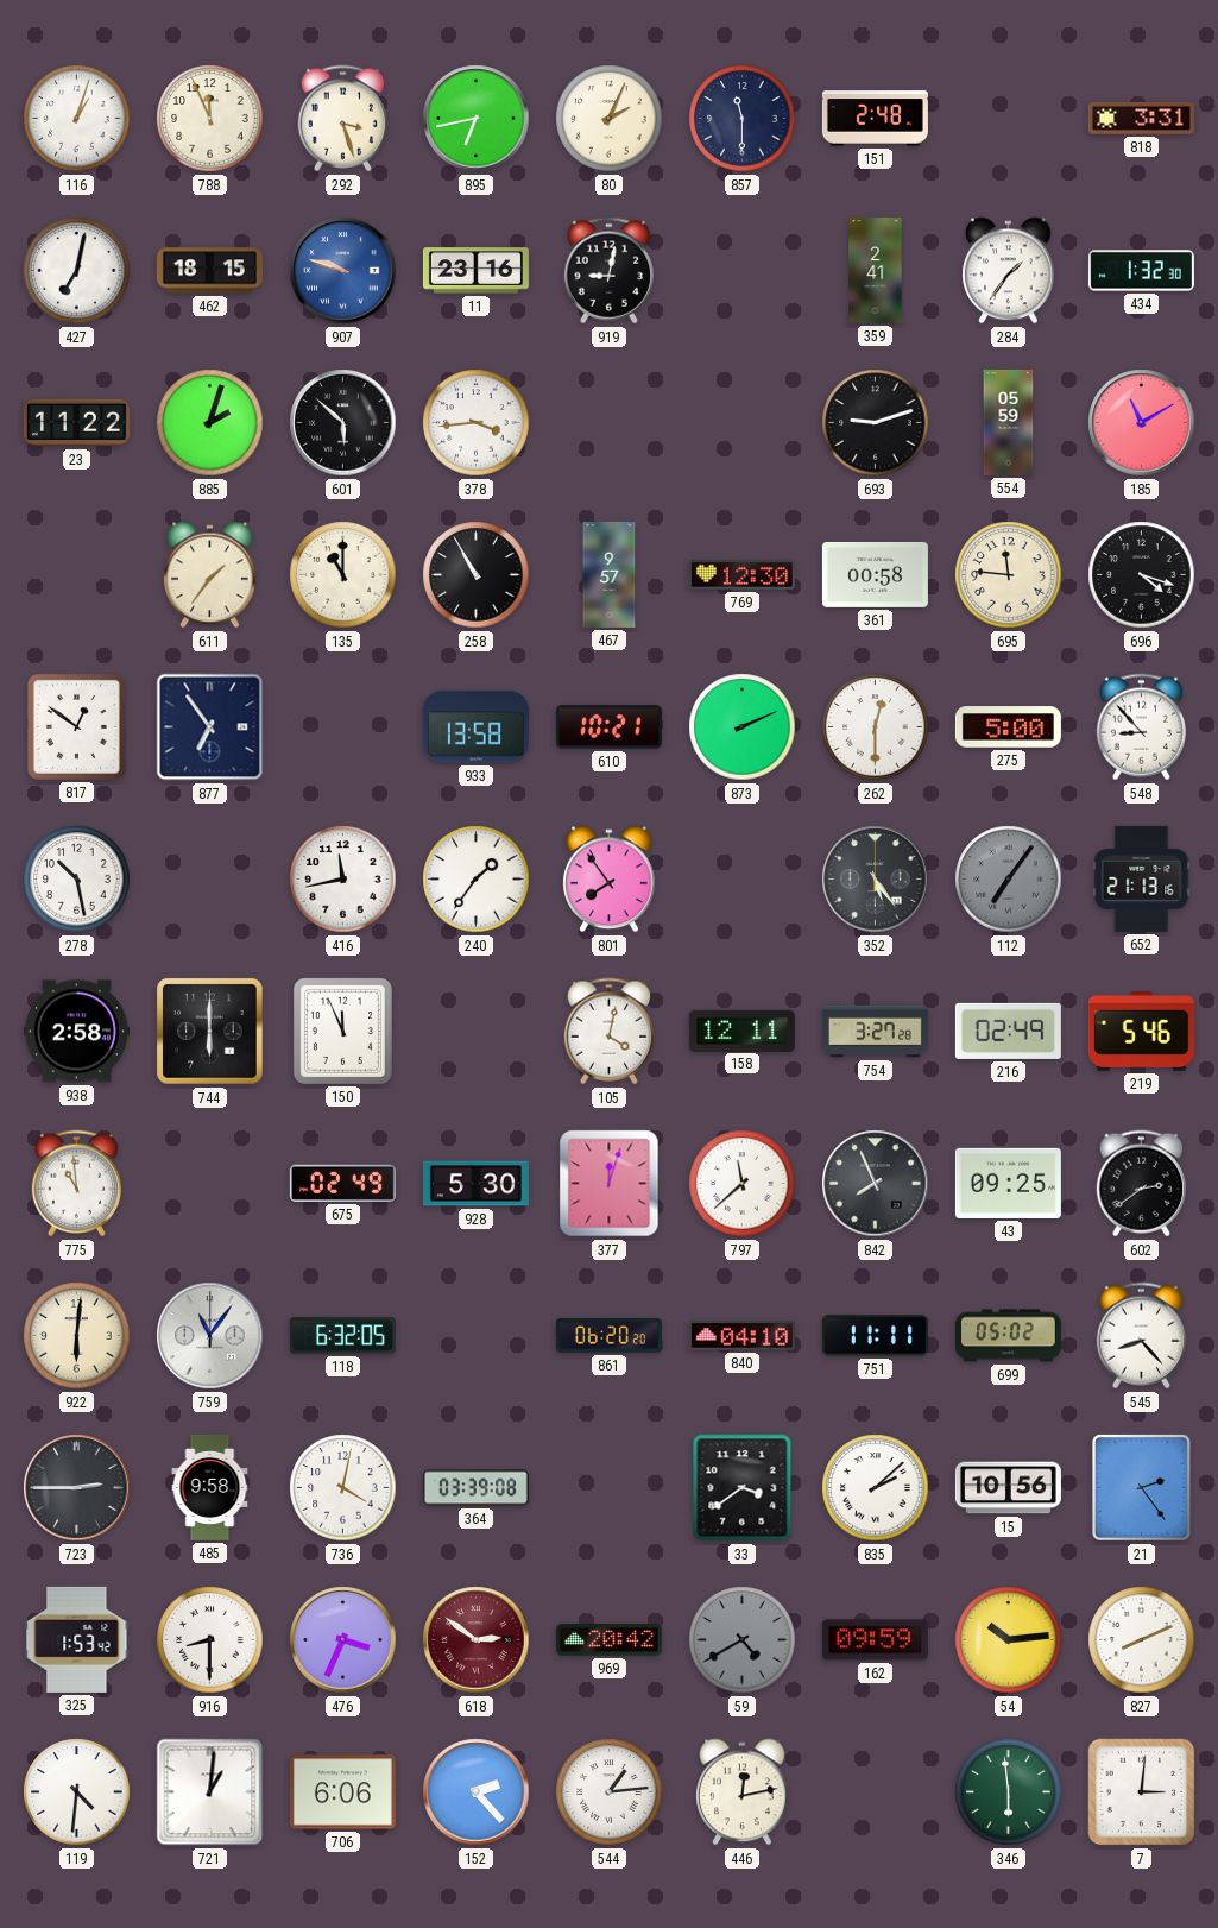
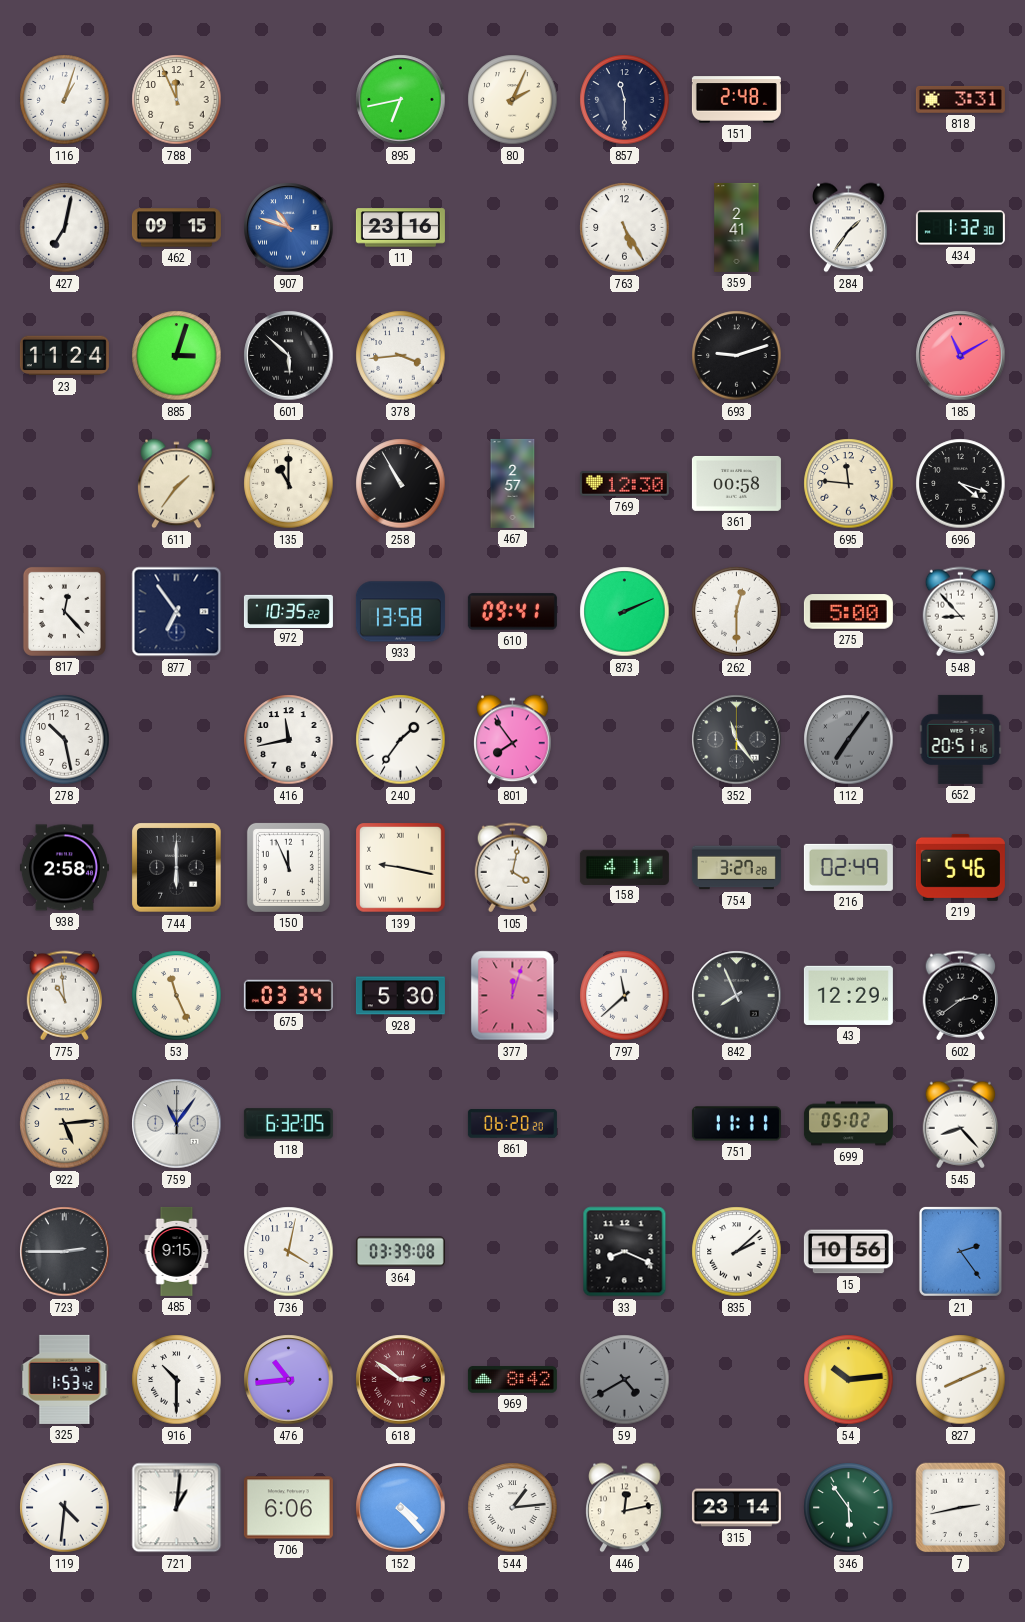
292: 3:27 -> none
462: 18:15 -> 09:15
907: 9:48 -> 10:48
919: 9:02 -> none
763: none -> 5:25
23: 11:22 -> 11:24
885: 2:03 -> 3:03
554: 05:59 -> none
467: 9:57 -> 2:57
817: 12:51 -> 12:23
972: none -> 10:35
610: 10:21 -> 09:41
352: 5:24 -> 11:24
652: 21:13 -> 20:51
139: none -> 9:17
158: 12:11 -> 4:11
53: none -> 11:26
675: 02:49 -> 03:34
43: 09:25 -> 12:29
922: 6:01 -> 5:14
840: 04:10 -> none
485: 9:58 -> 9:15
33: 3:39 -> 8:19
916: 8:30 -> 10:30
476: 3:34 -> 10:44
969: 20:42 -> 8:42
162: 09:59 -> none
152: 2:23 -> 4:23
315: none -> 23:14
346: 5:59 -> 5:54
7: 3:01 -> 2:43
